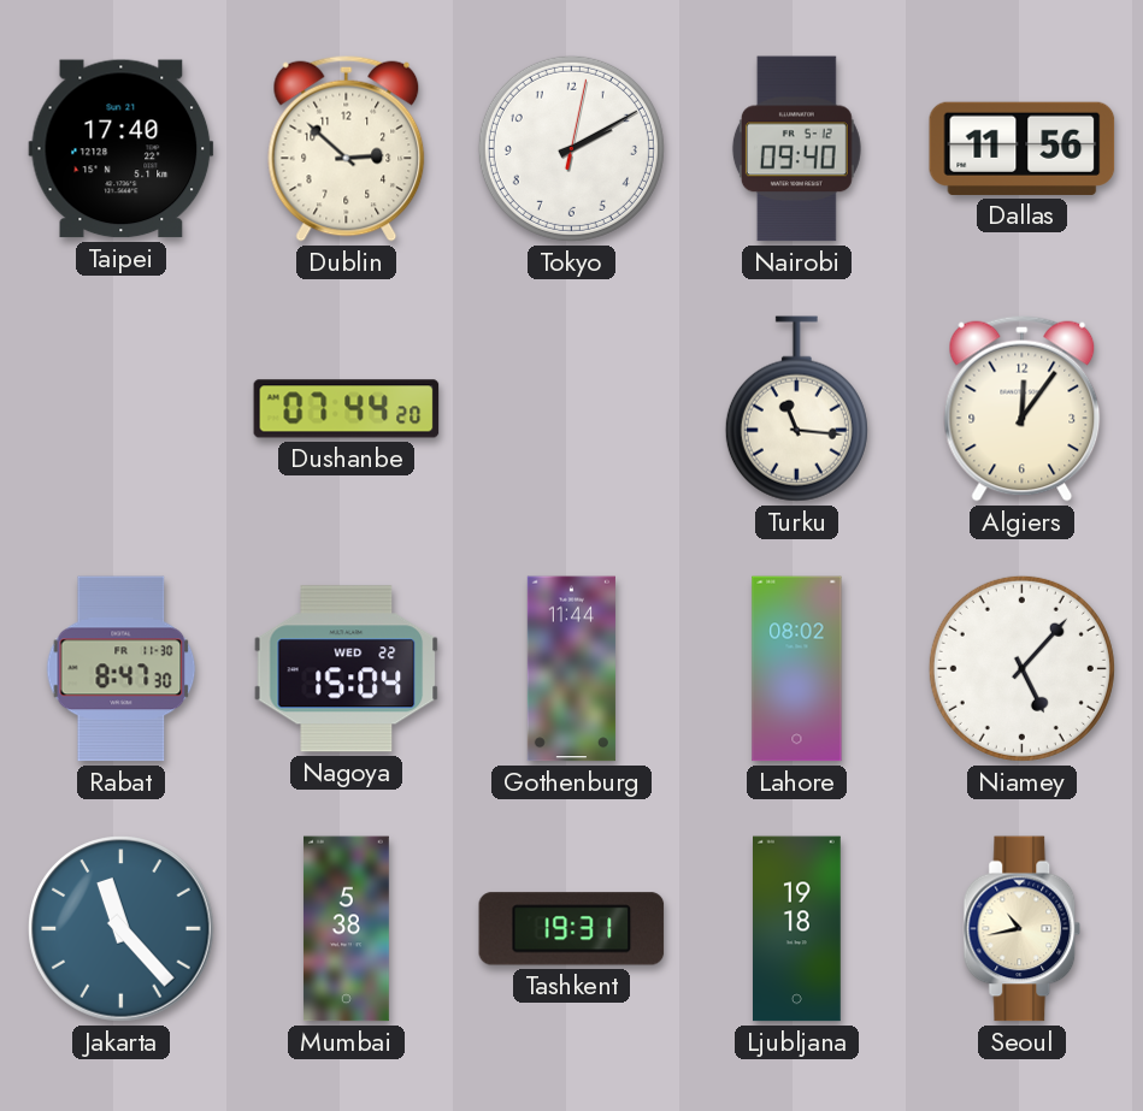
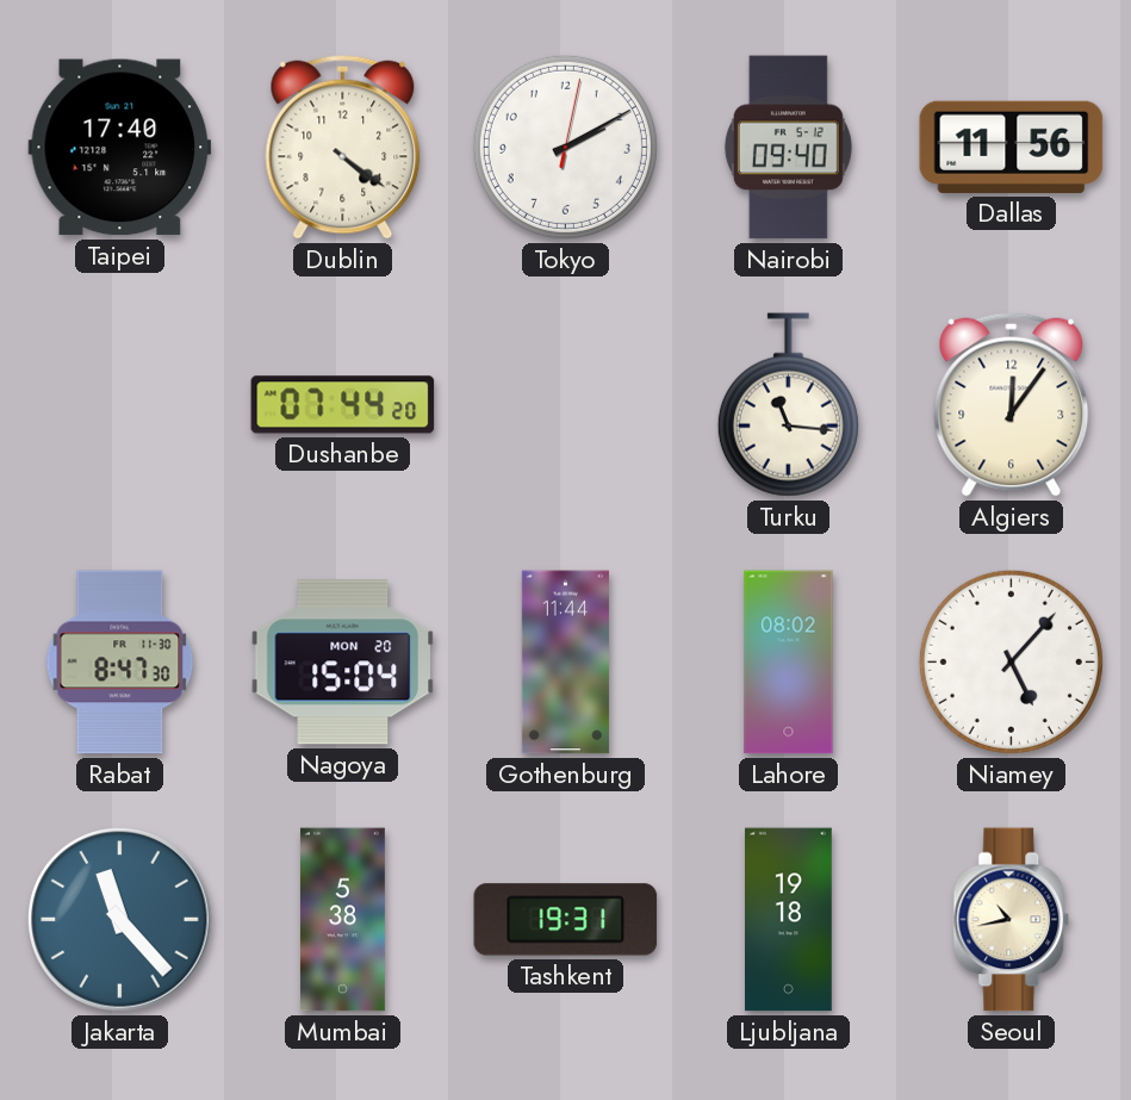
Dublin: 2:52 -> 4:21
Nagoya date: WED 22 -> MON 20
